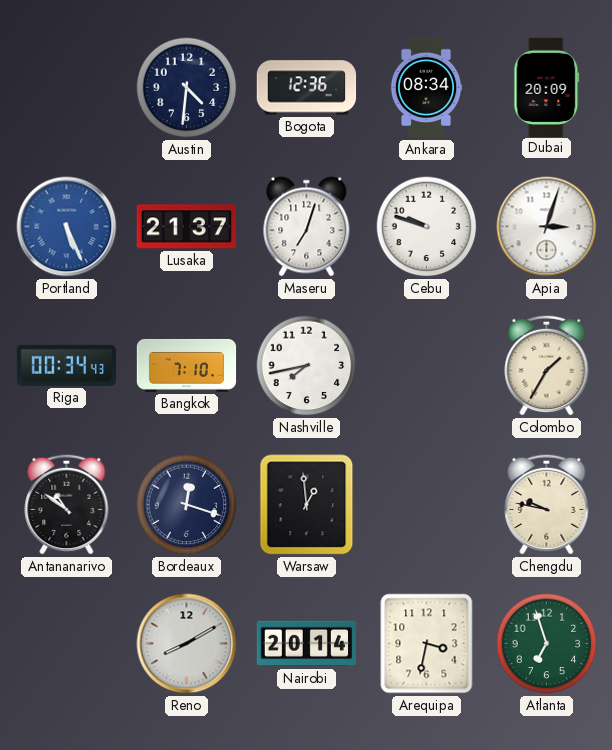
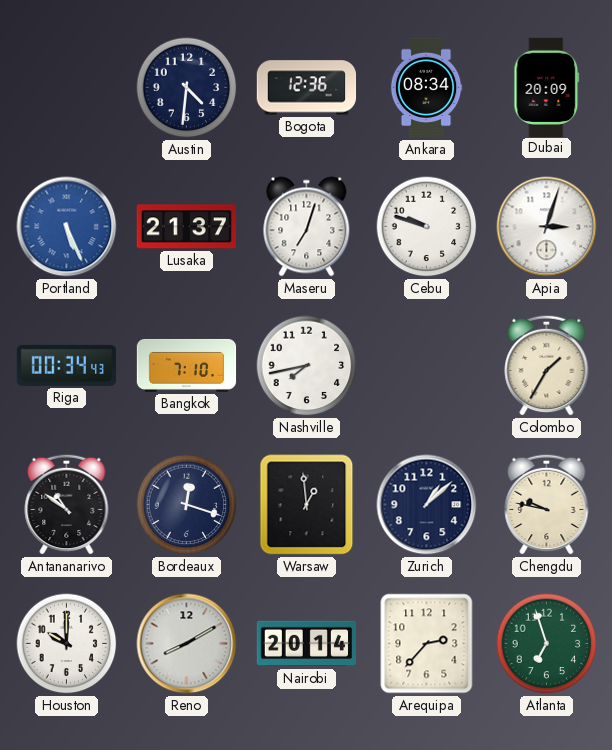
Zurich: none -> 1:08
Houston: none -> 10:00
Arequipa: 3:32 -> 2:37
